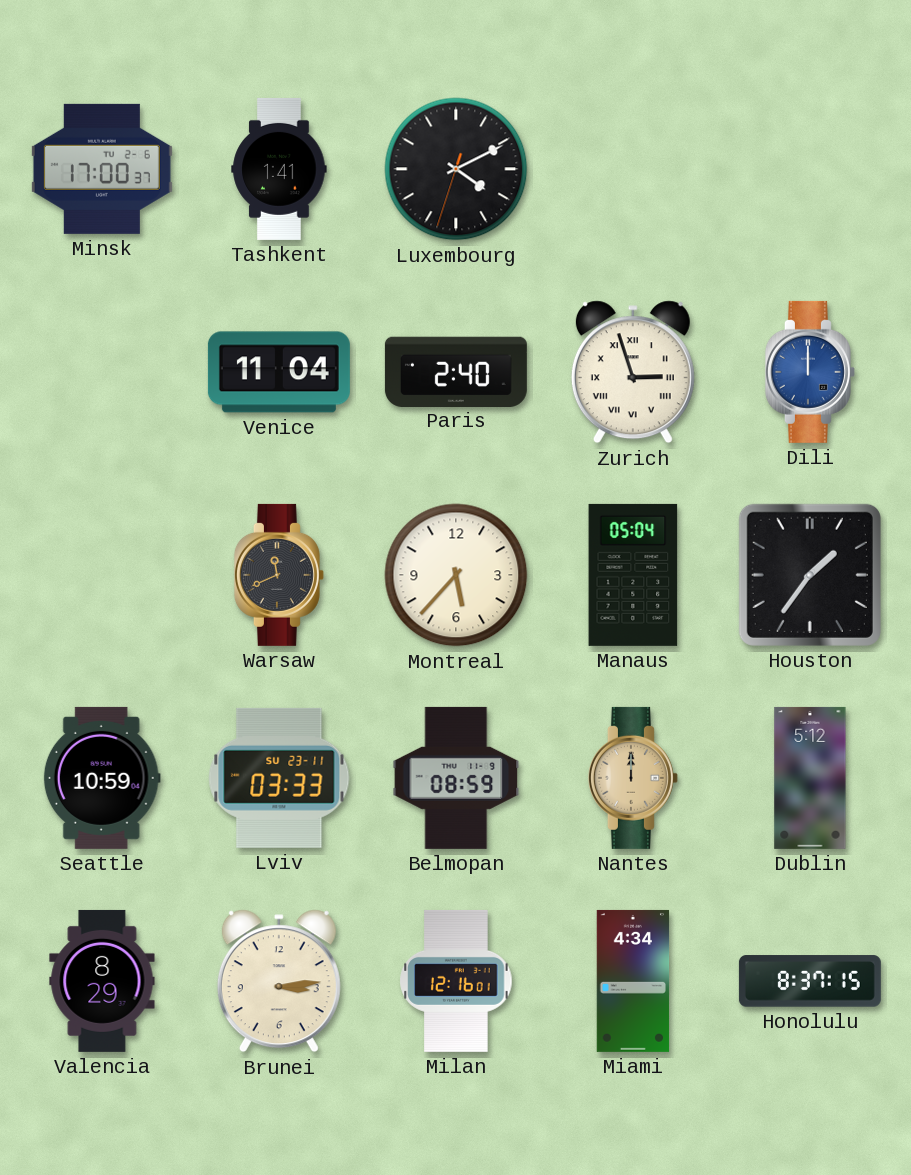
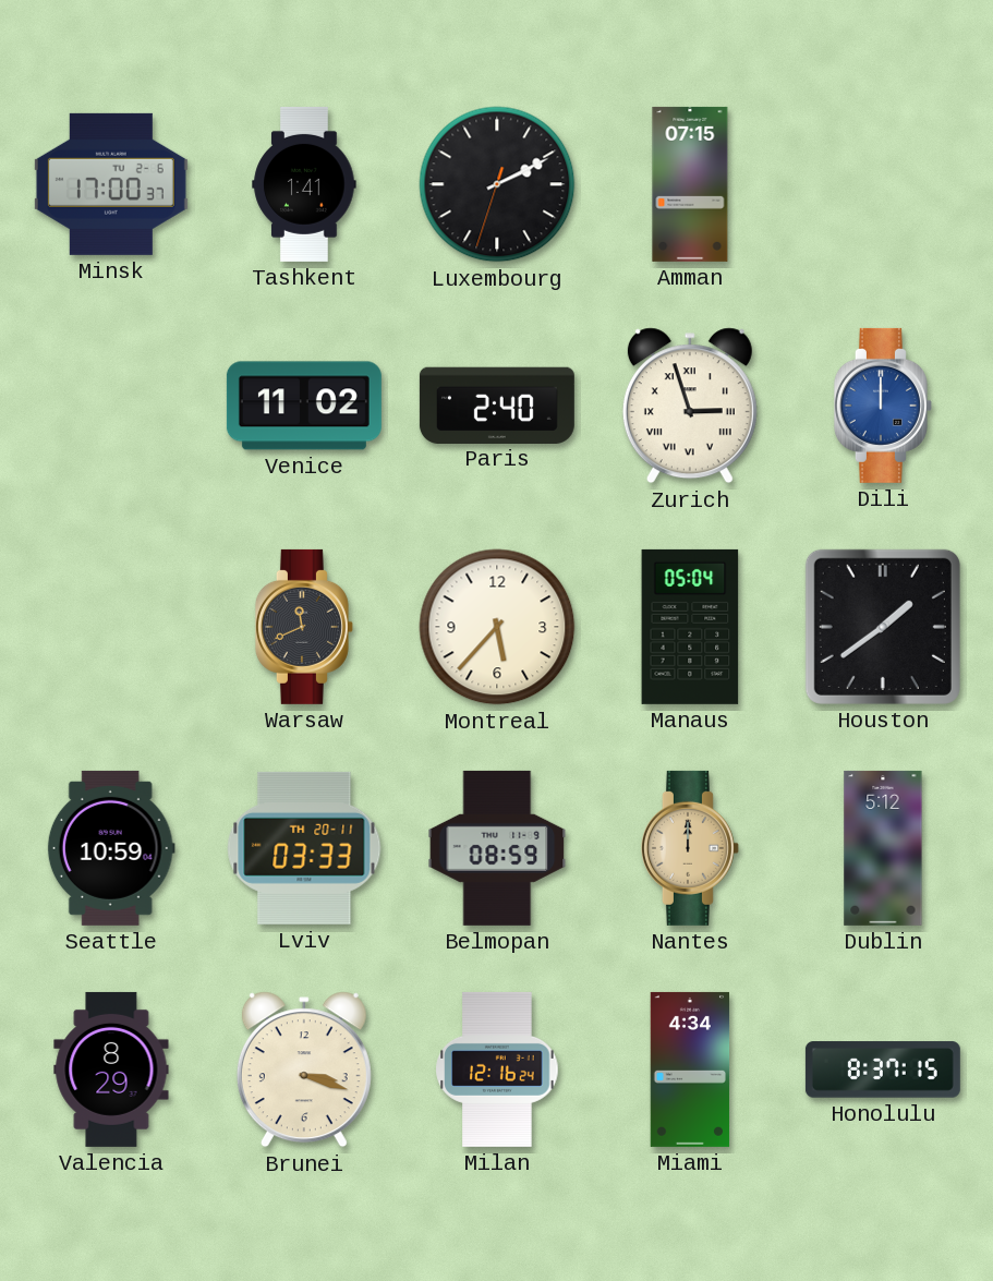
Luxembourg: 4:10 -> 2:10
Amman: none -> 07:15
Venice: 11:04 -> 11:02
Houston: 1:36 -> 1:39
Lviv date: SU 23-11 -> TH 20-11
Brunei: 3:14 -> 3:18
Milan: 12:16:01 -> 12:16:24
